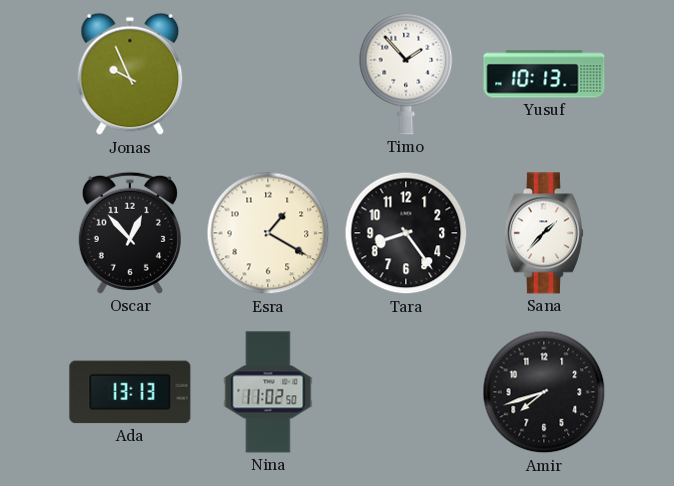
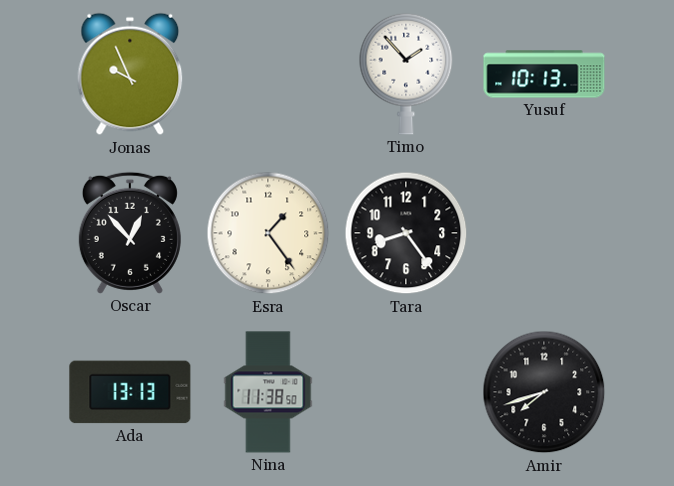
Esra: 1:20 -> 1:24
Sana: 1:37 -> none
Nina: 11:02 -> 11:38
